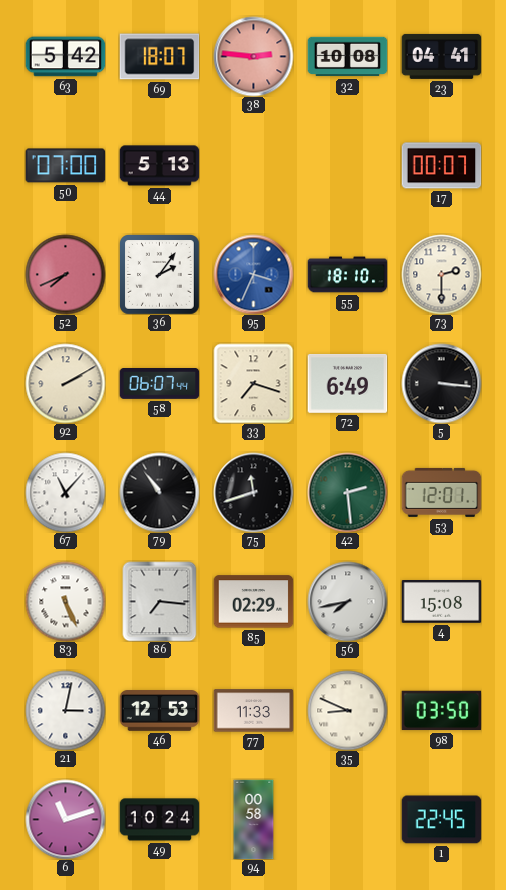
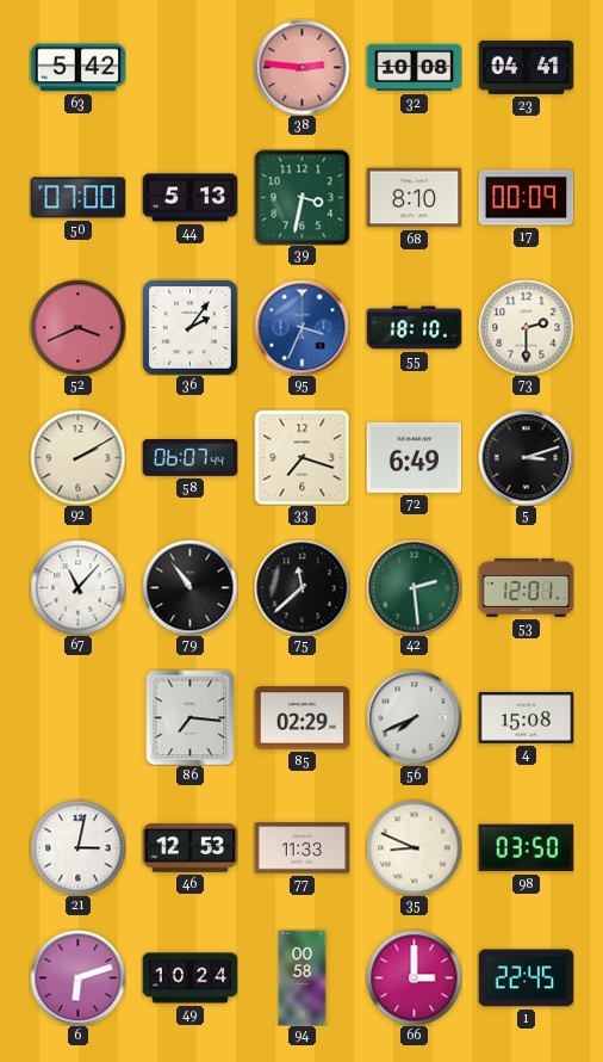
69: 18:07 -> none
39: none -> 3:32
68: none -> 8:10
17: 00:07 -> 00:09
52: 7:41 -> 3:41
5: 3:16 -> 3:12
75: 11:42 -> 11:38
83: 5:26 -> none
56: 7:43 -> 7:41
6: 11:12 -> 6:12
66: none -> 3:00
